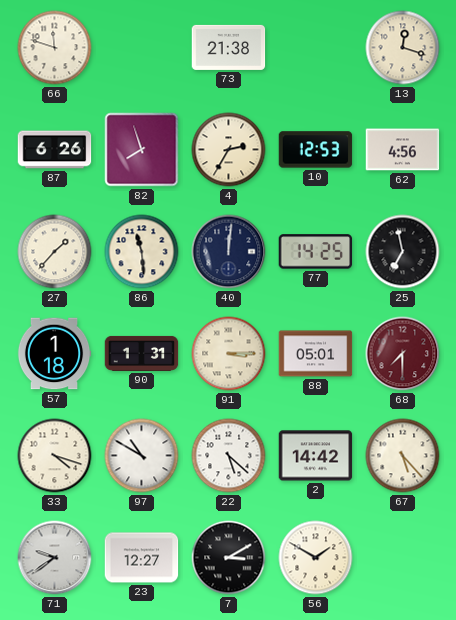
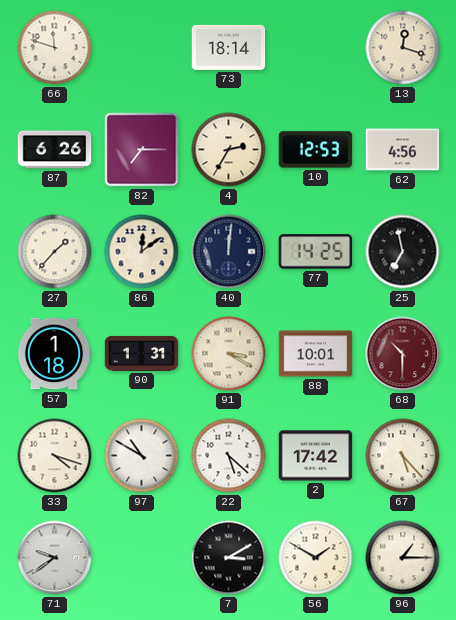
73: 21:38 -> 18:14
82: 7:57 -> 7:15
86: 11:29 -> 12:09
91: 3:15 -> 3:20
88: 05:01 -> 10:01
68: 7:30 -> 10:30
2: 14:42 -> 17:42
23: 12:27 -> none
96: none -> 1:15
